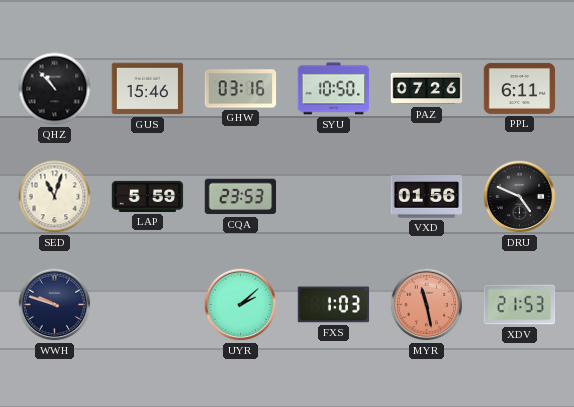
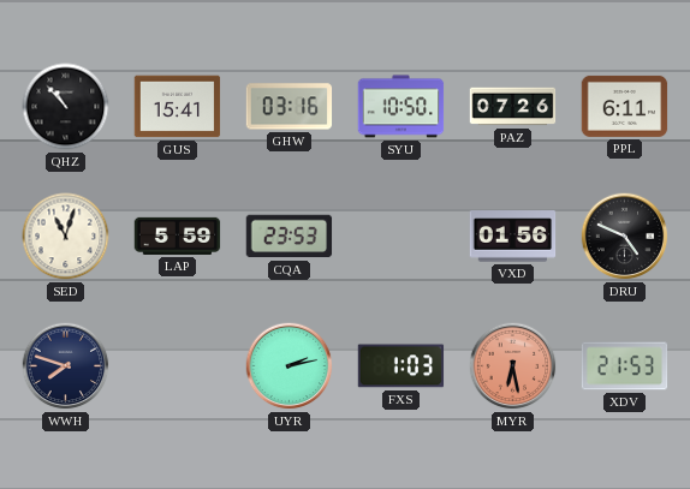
GUS: 15:46 -> 15:41
WWH: 9:48 -> 7:48
UYR: 2:08 -> 2:13
MYR: 11:28 -> 6:28
